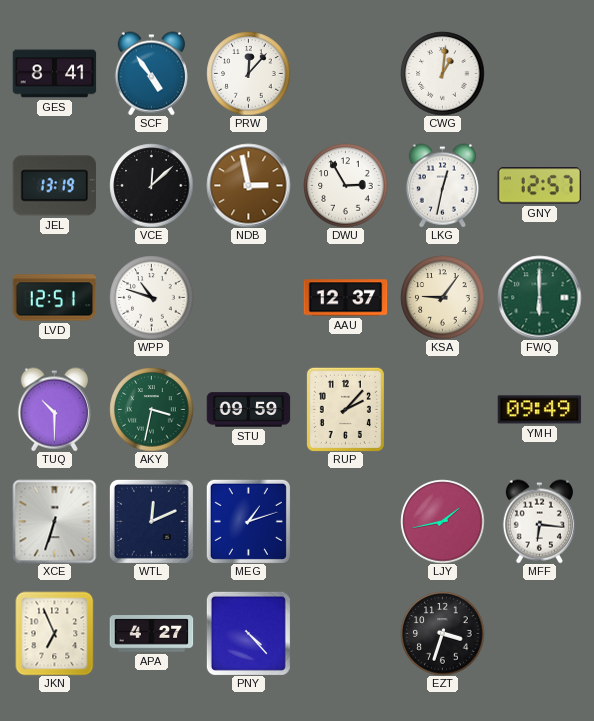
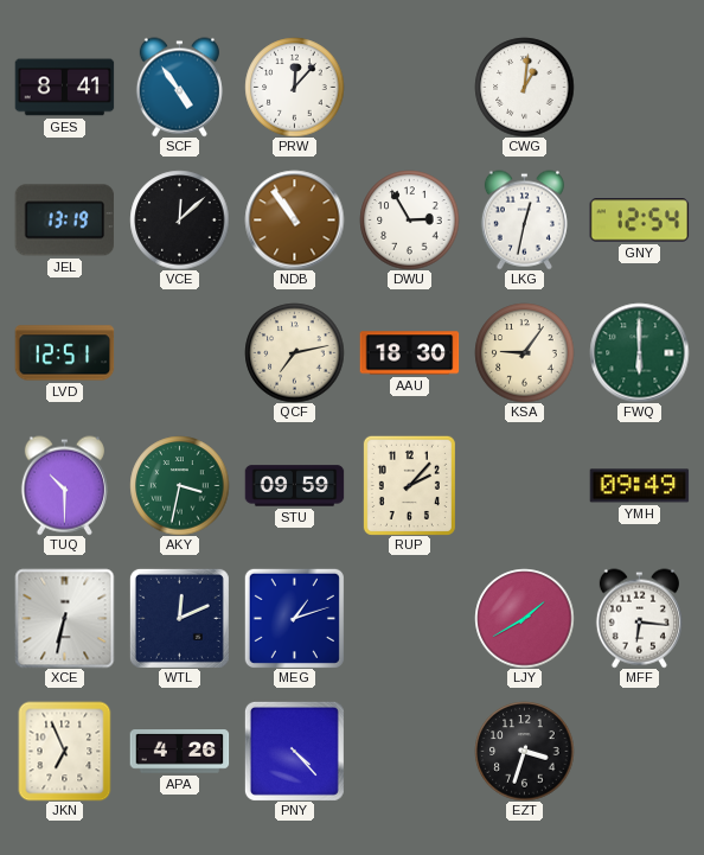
NDB: 2:58 -> 10:54
GNY: 12:57 -> 12:54
WPP: 10:48 -> none
QCF: none -> 7:13
AAU: 12:37 -> 18:30
XCE: 6:33 -> 6:32
LJY: 1:43 -> 1:40
APA: 4:27 -> 4:26
